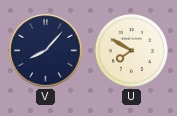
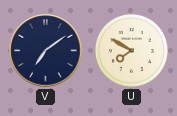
V: 8:07 -> 7:09
